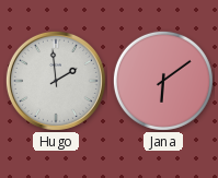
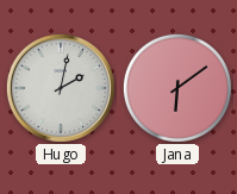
Hugo: 1:59 -> 2:02
